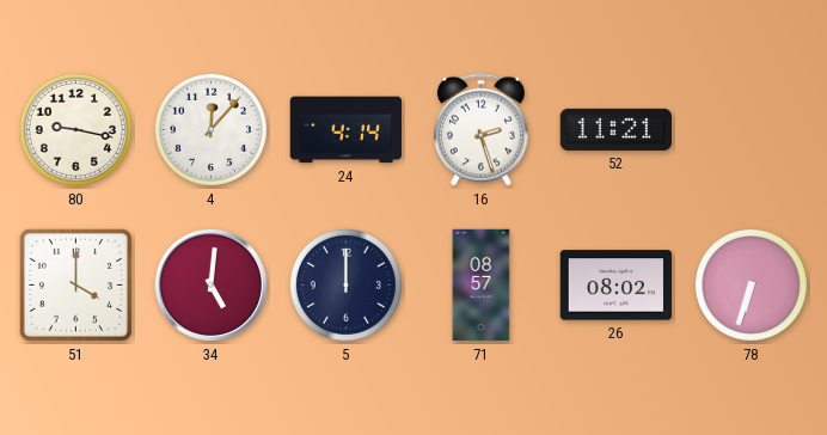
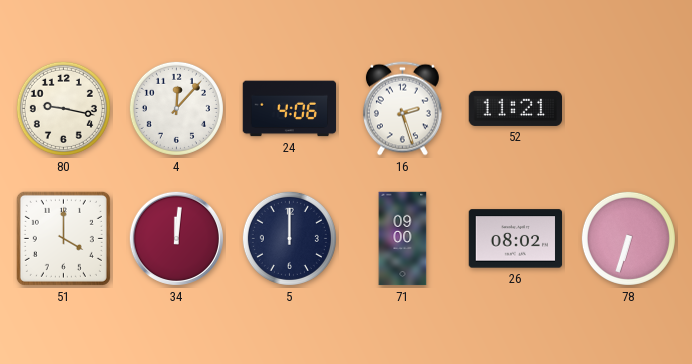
24: 4:14 -> 4:06
34: 5:01 -> 12:01
71: 08:57 -> 09:00
